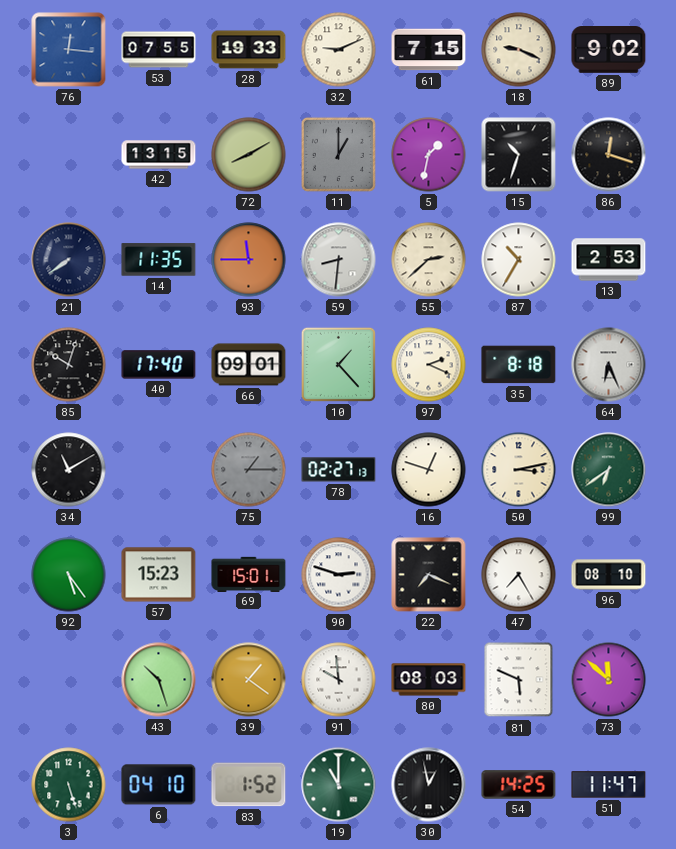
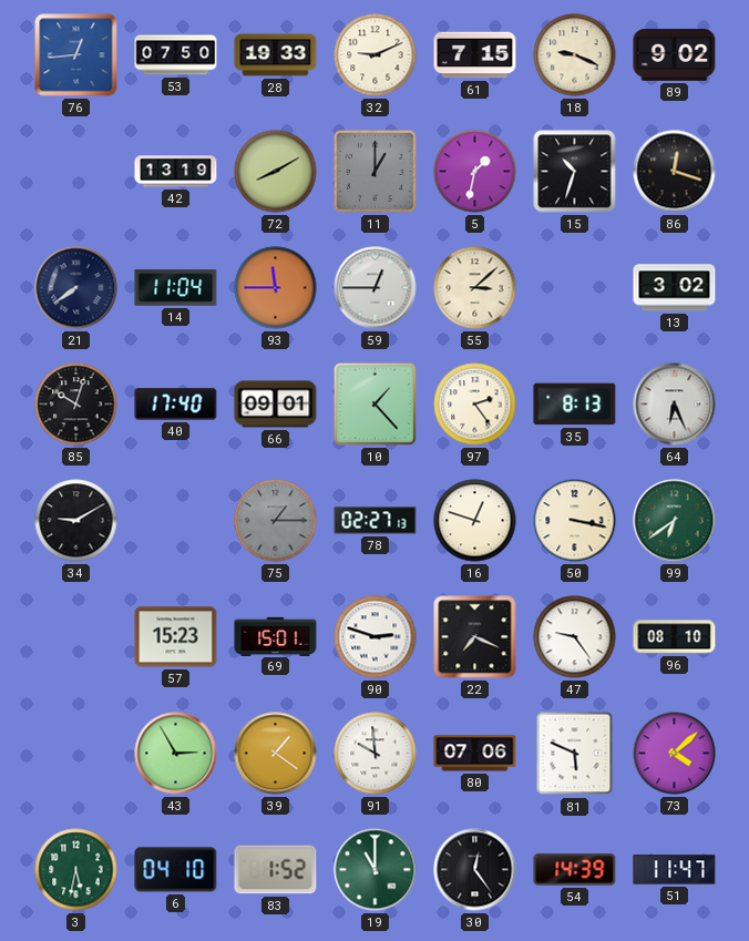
76: 12:16 -> 12:44
53: 07:55 -> 07:50
42: 13:15 -> 13:19
14: 11:35 -> 11:04
59: 8:31 -> 12:45
55: 2:38 -> 3:08
87: 10:35 -> none
13: 2:53 -> 3:02
97: 2:19 -> 2:24
35: 8:18 -> 8:13
34: 11:10 -> 9:10
50: 3:13 -> 3:17
92: 5:24 -> none
47: 7:25 -> 9:24
43: 10:27 -> 2:55
80: 08:03 -> 07:06
73: 11:52 -> 4:08
3: 5:27 -> 5:32
30: 12:58 -> 12:24
54: 14:25 -> 14:39
